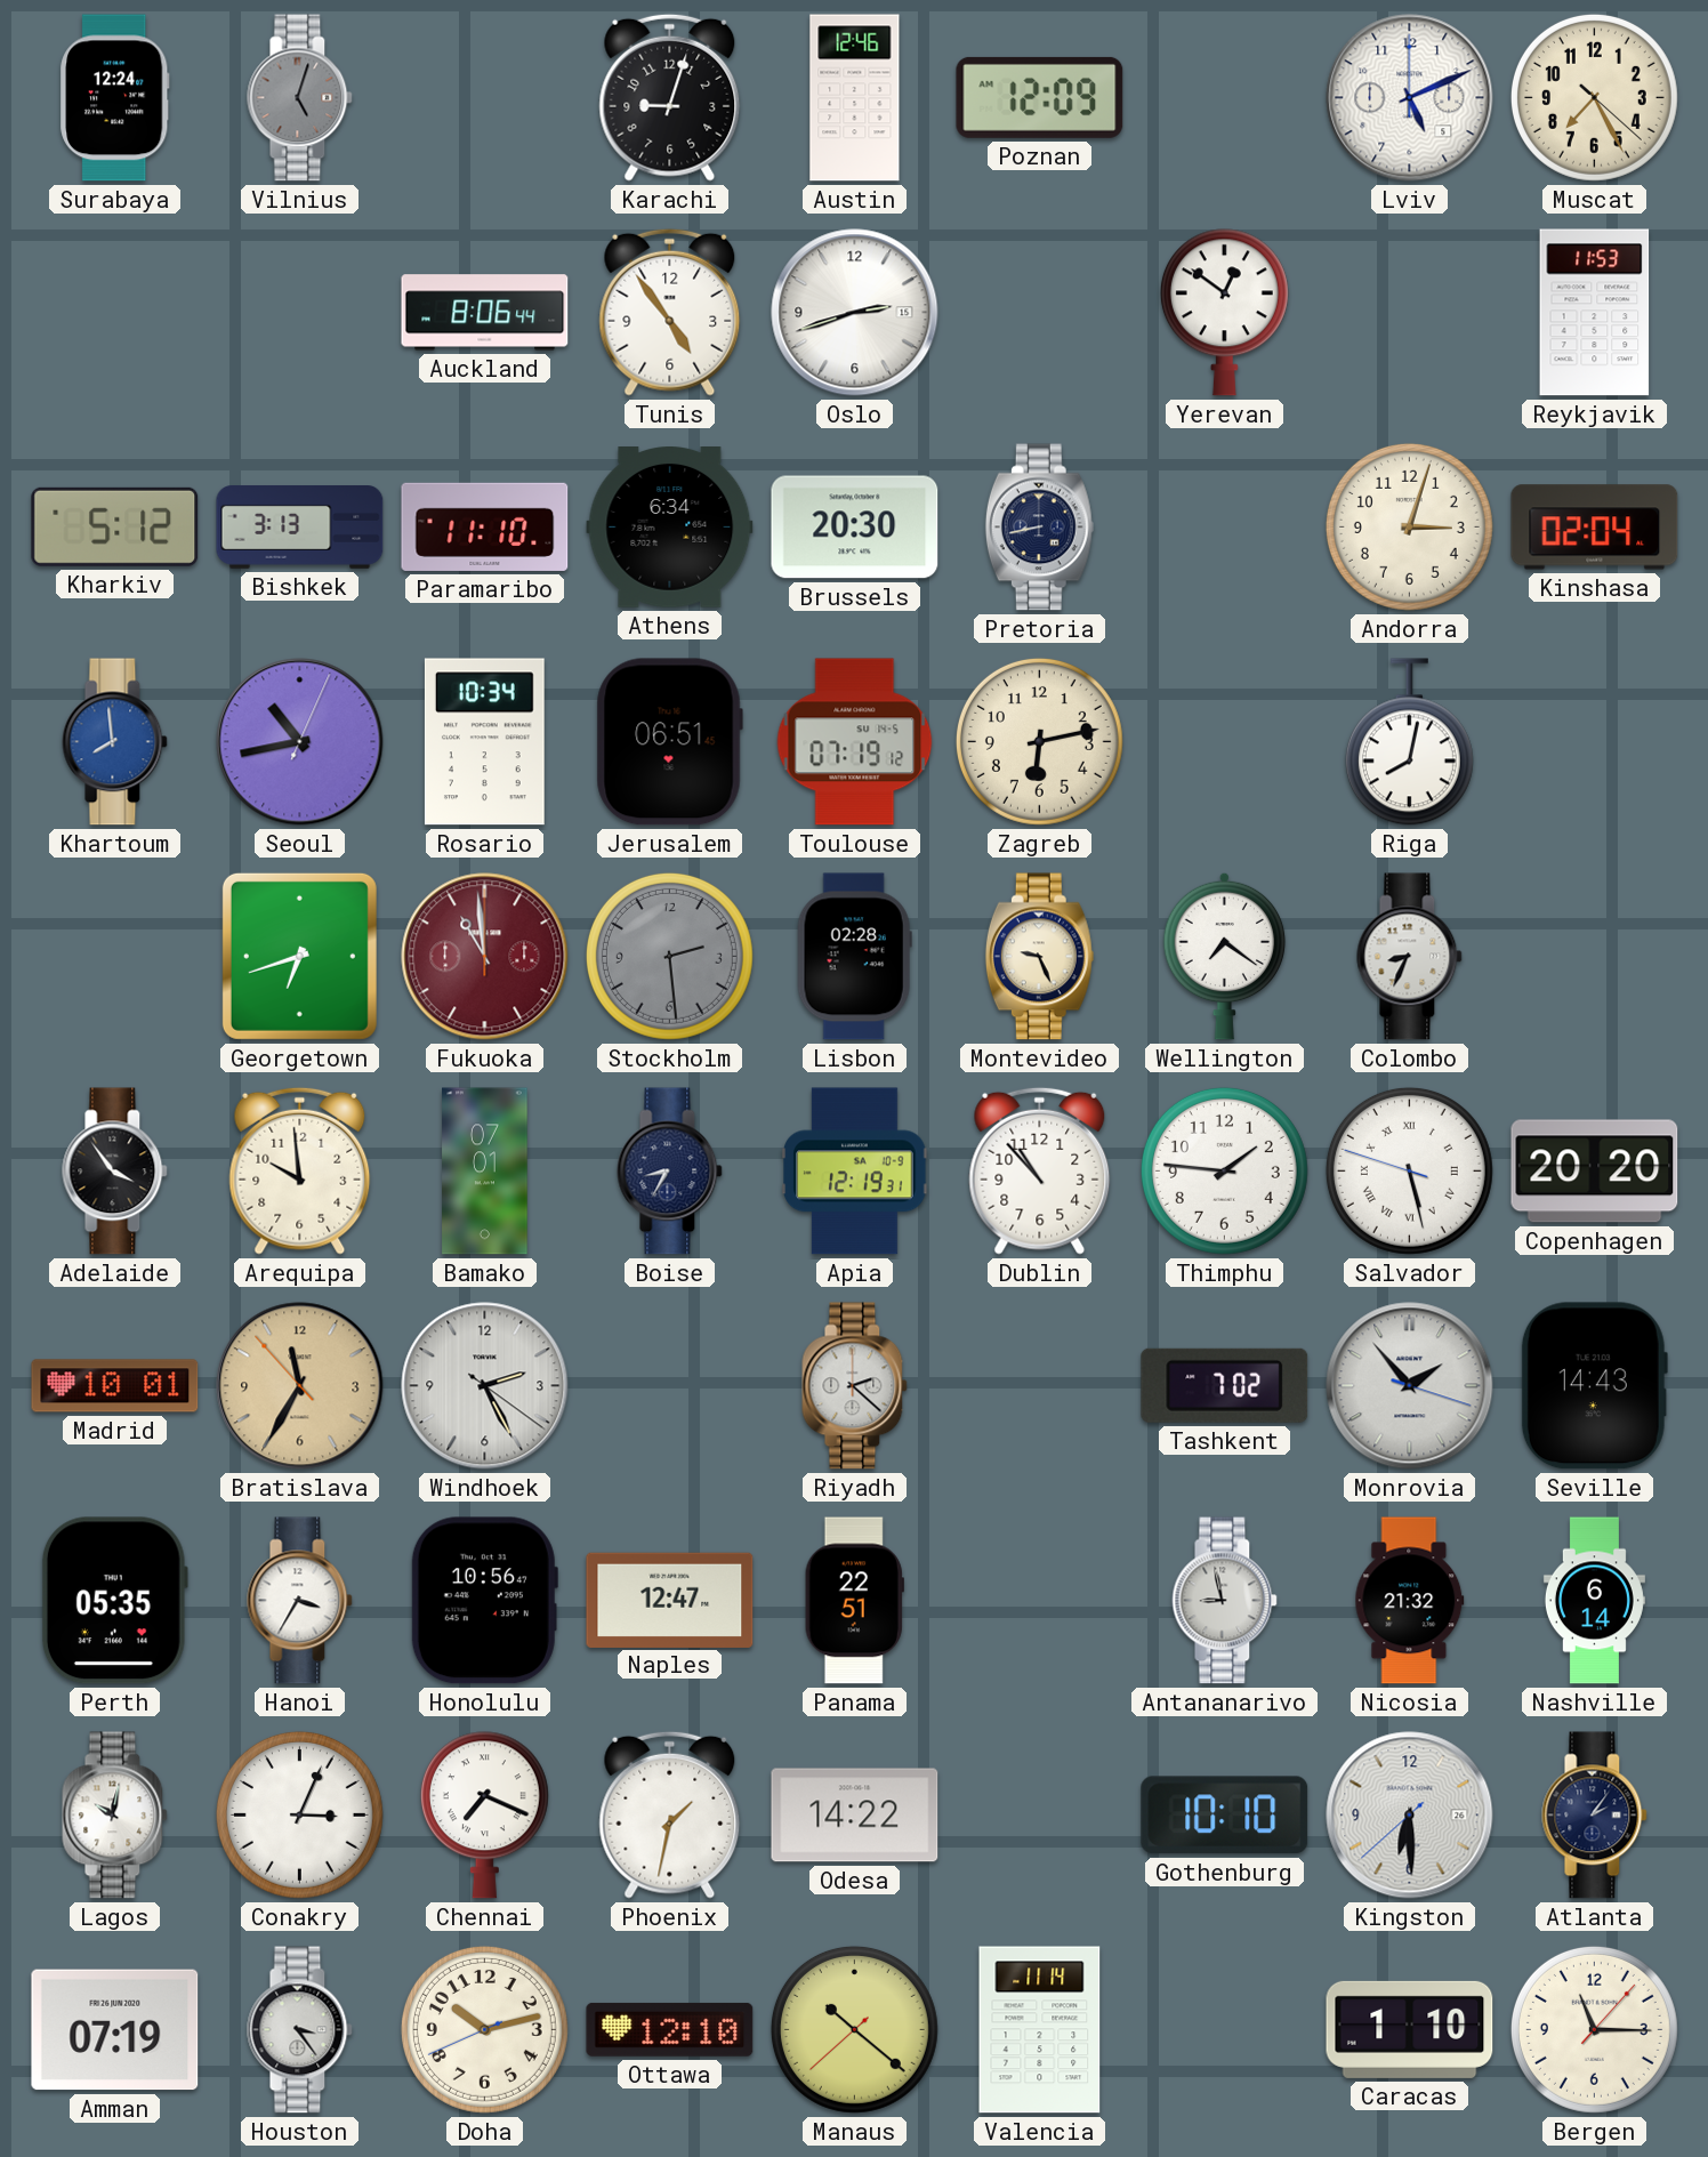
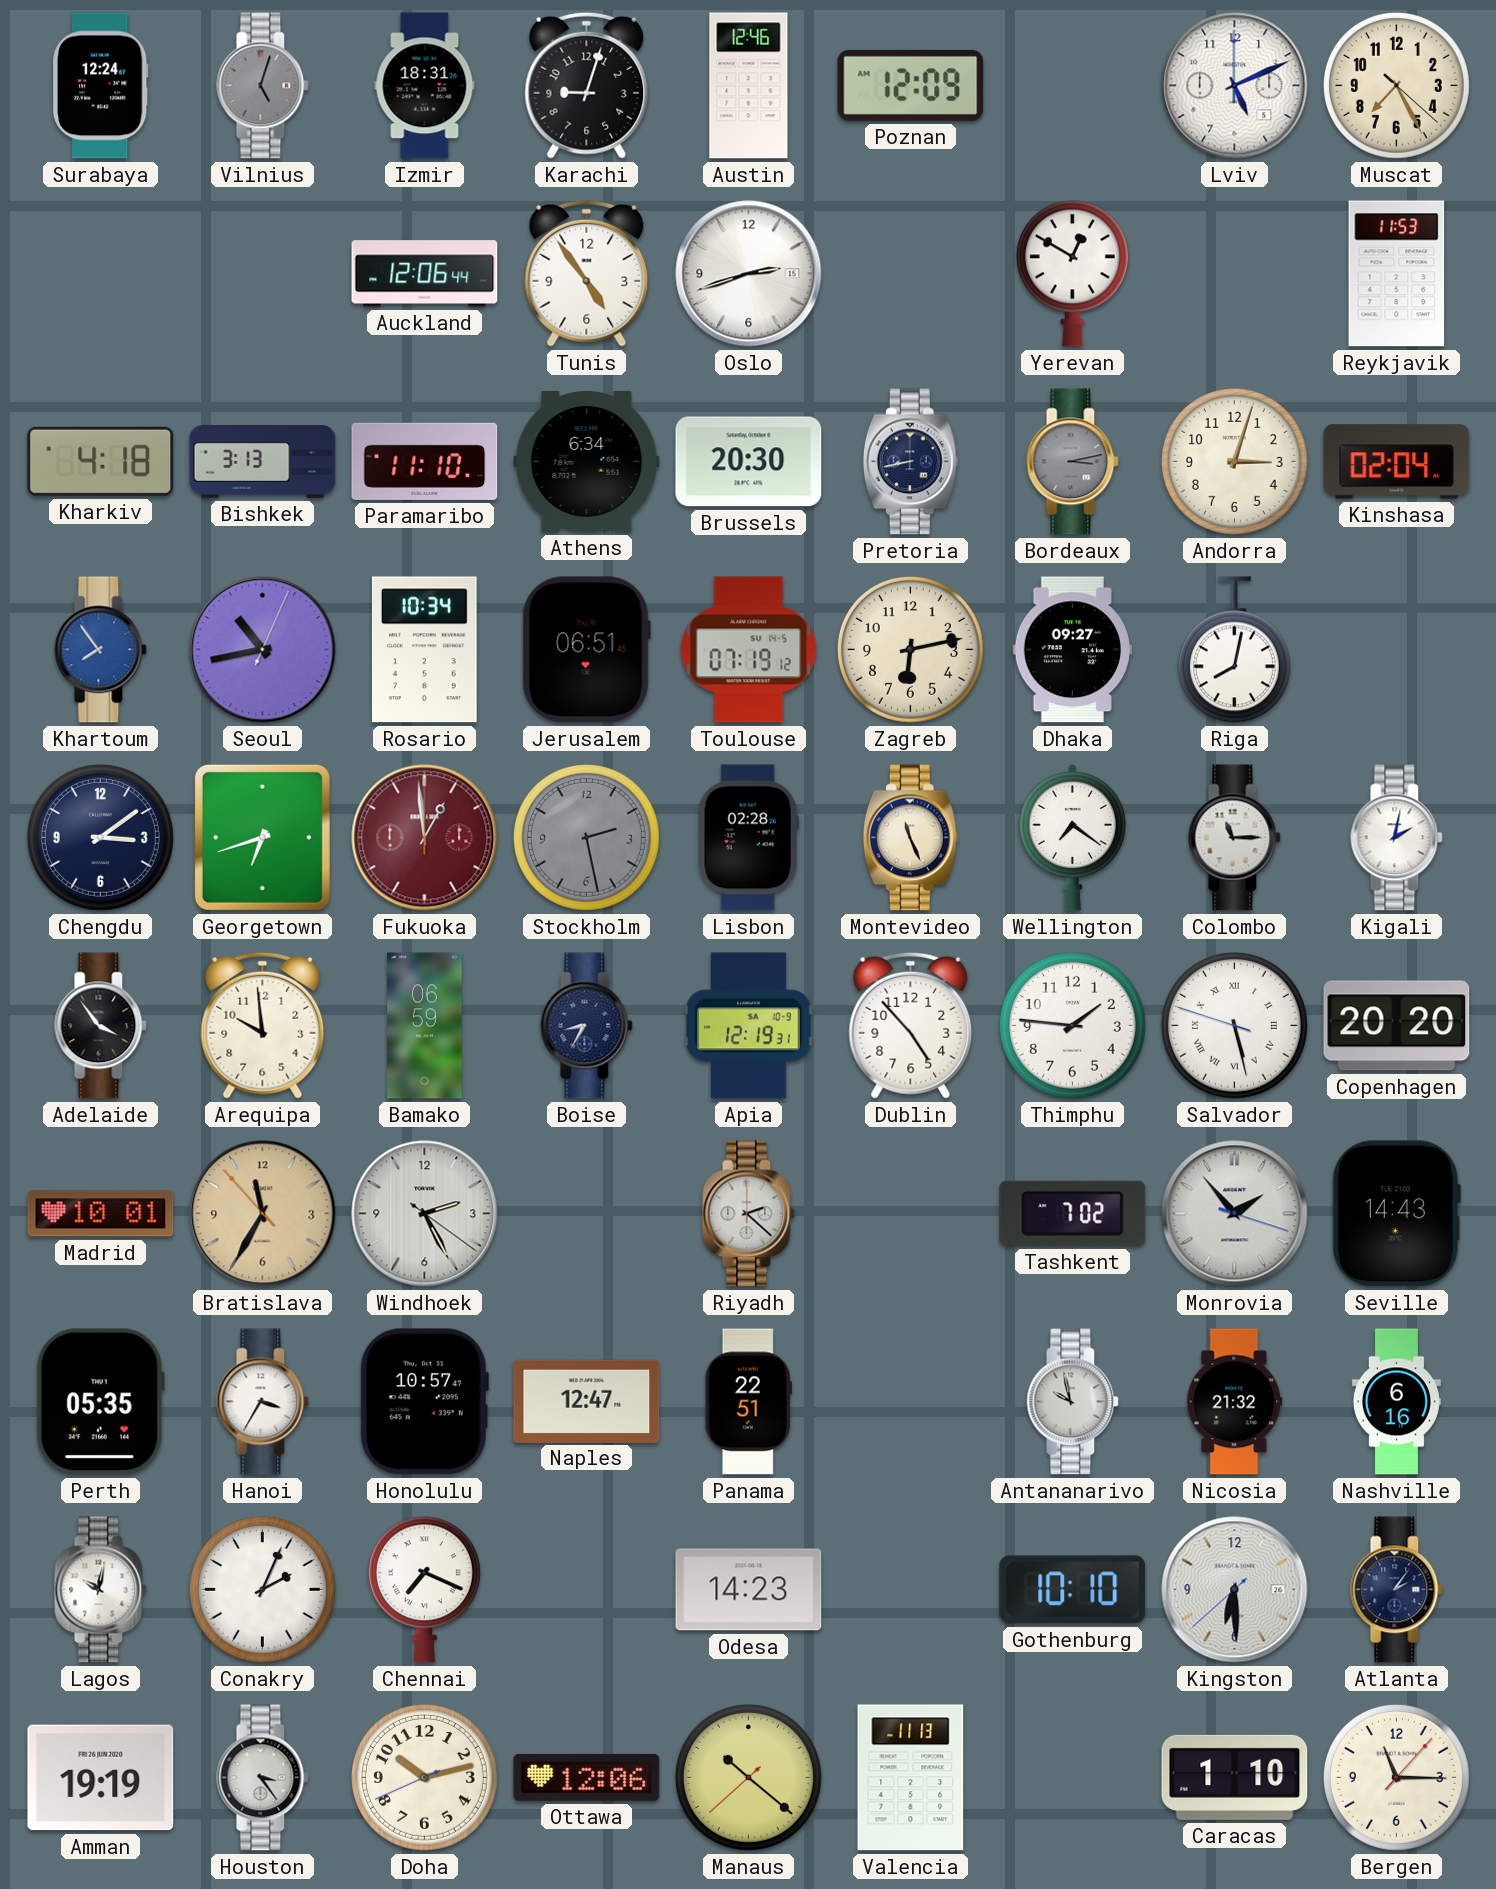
Izmir: none -> 18:31
Auckland: 8:06 -> 12:06
Yerevan: 12:51 -> 12:50
Kharkiv: 5:12 -> 4:18
Bordeaux: none -> 3:13
Khartoum: 7:59 -> 7:54
Dhaka: none -> 09:27
Chengdu: none -> 3:09
Fukuoka: 10:59 -> 12:59
Stockholm: 2:29 -> 2:28
Montevideo: 9:26 -> 11:26
Colombo: 8:34 -> 11:15
Kigali: none -> 2:02
Bamako: 07:01 -> 06:59
Dublin: 10:53 -> 4:53
Honolulu: 10:56 -> 10:57
Antananarivo: 8:58 -> 9:58
Nashville: 6:14 -> 6:16
Conakry: 3:04 -> 2:04
Phoenix: 1:32 -> none
Odesa: 14:22 -> 14:23
Amman: 07:19 -> 19:19
Ottawa: 12:10 -> 12:06
Valencia: 11:14 -> 11:13
